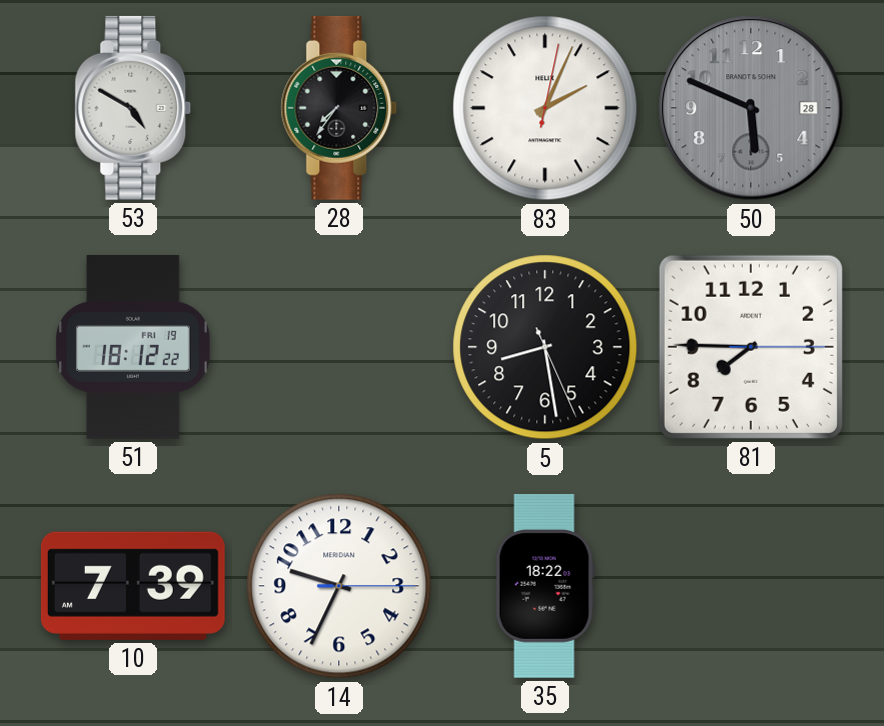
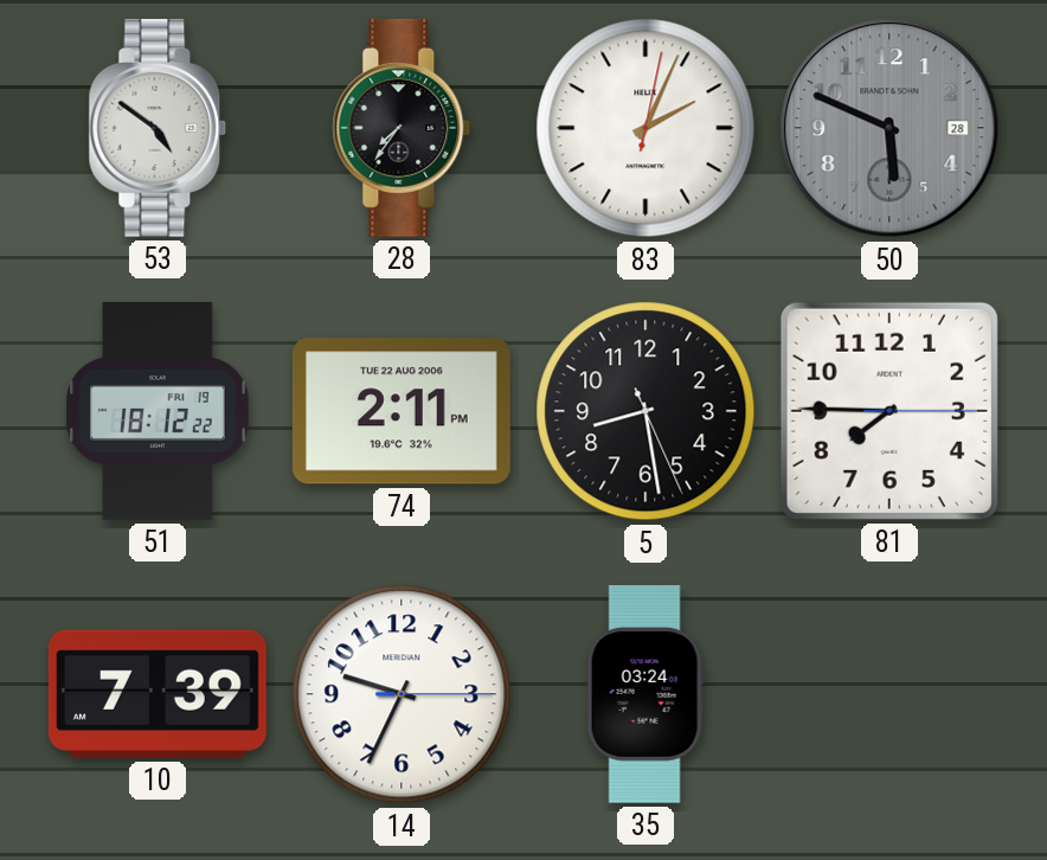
53: 4:50 -> 4:51
74: none -> 2:11
35: 18:22 -> 03:24
